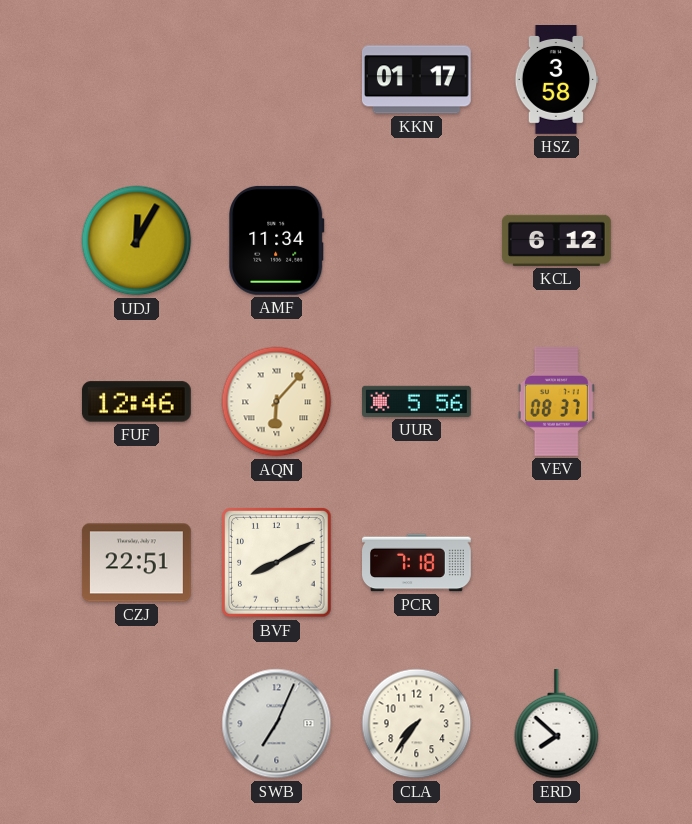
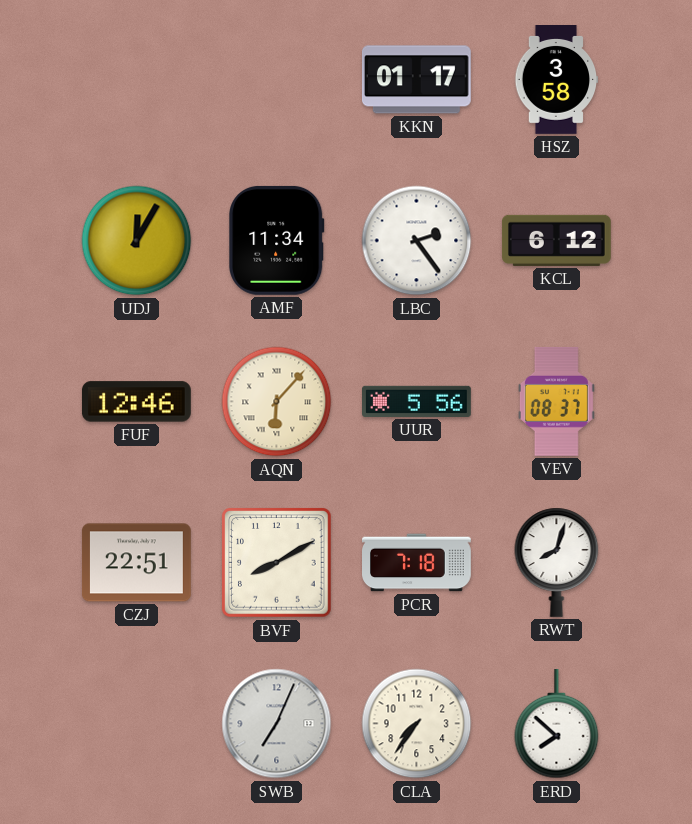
LBC: none -> 2:24
RWT: none -> 8:03
